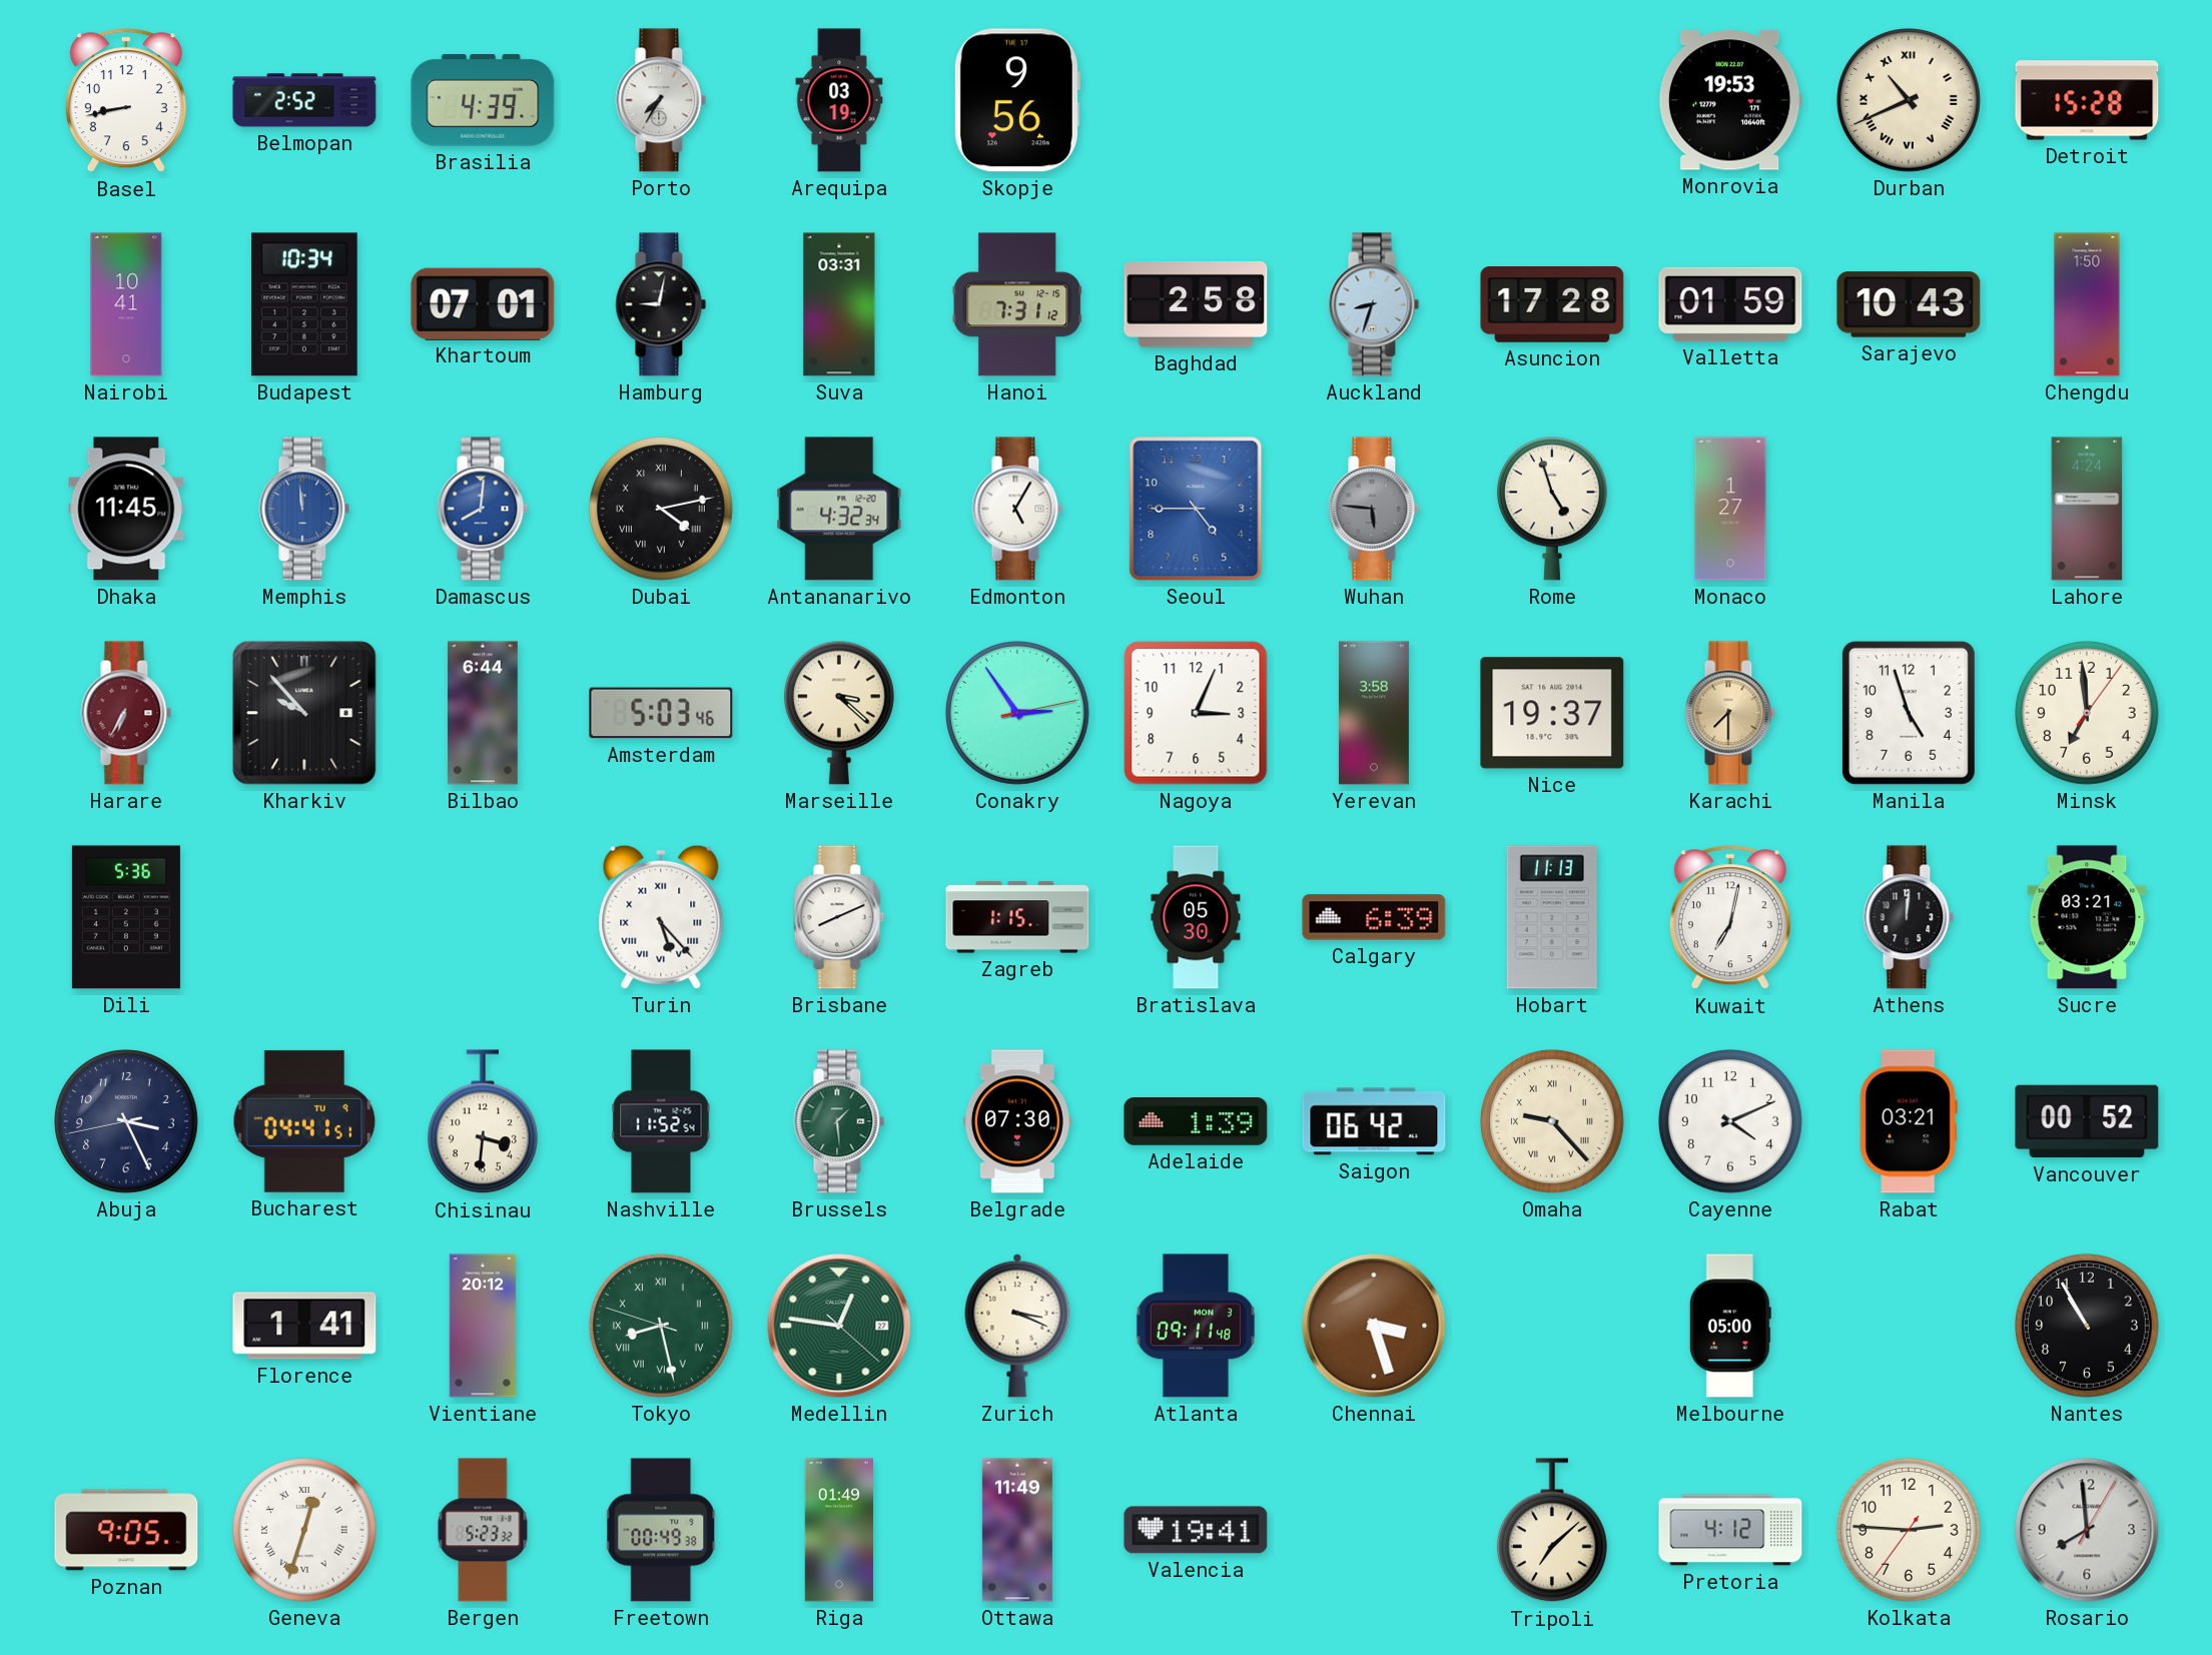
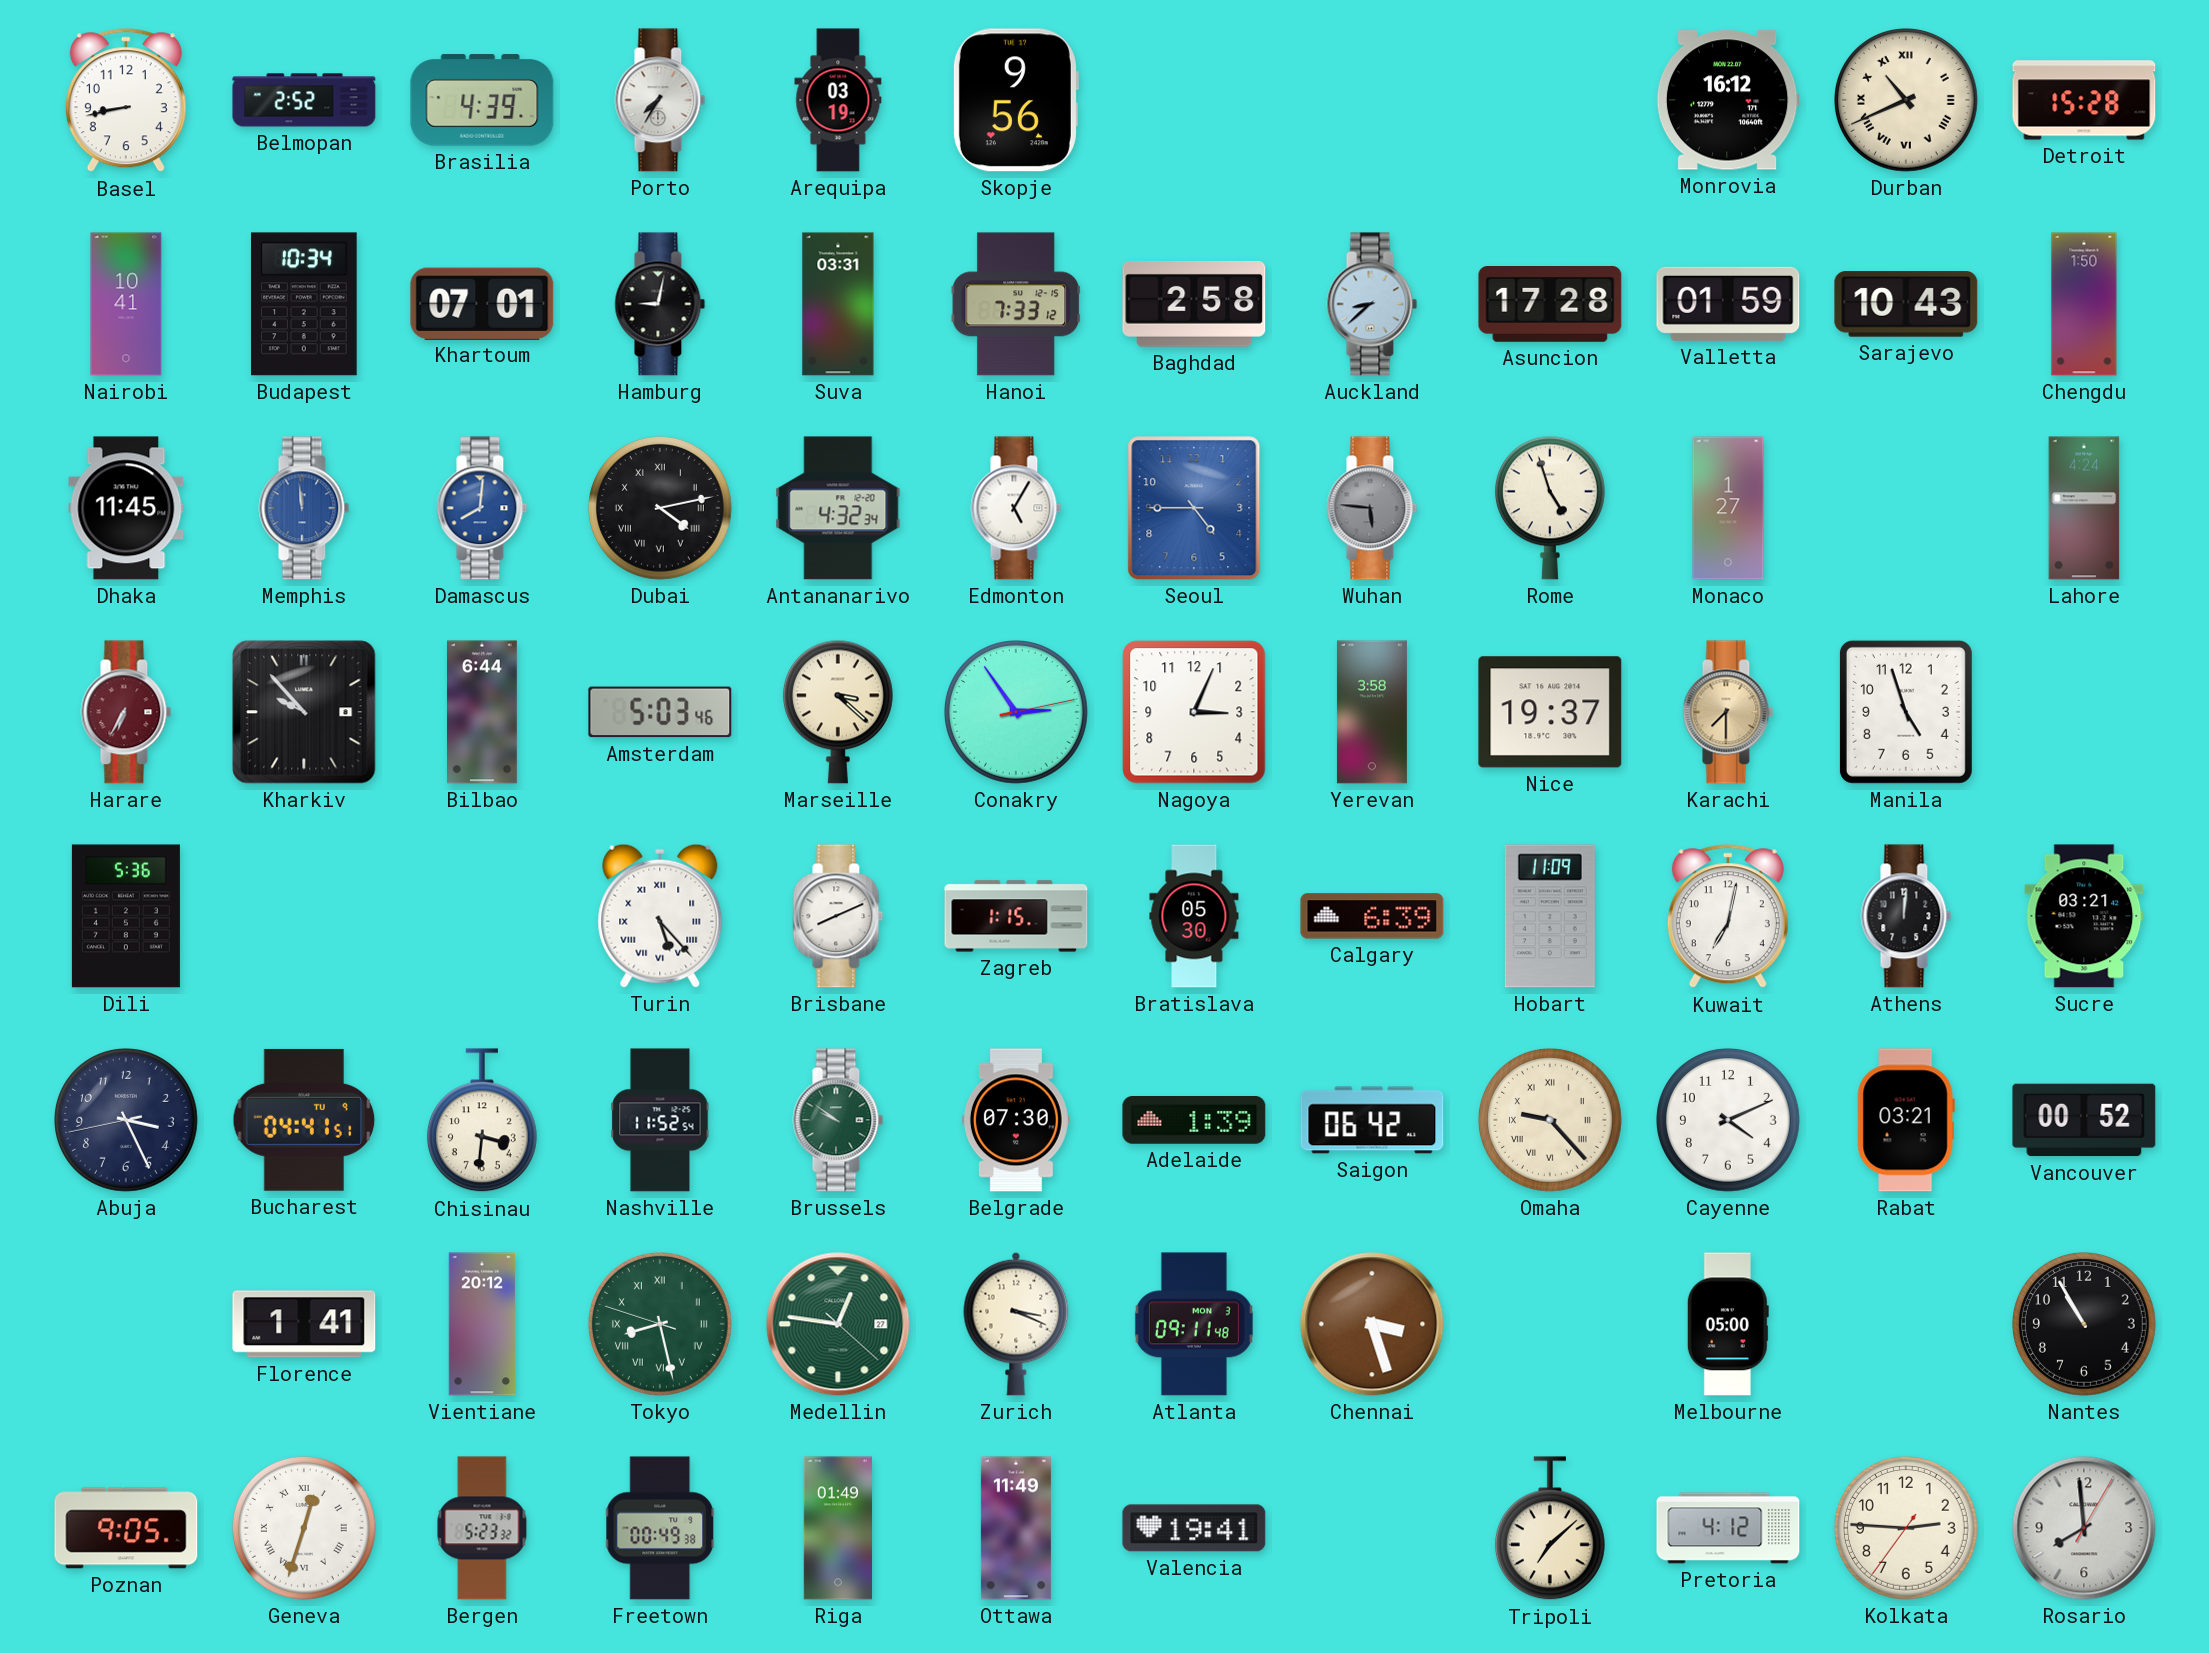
Monrovia: 19:53 -> 16:12
Hanoi: 7:31 -> 7:33
Auckland: 8:33 -> 8:38
Minsk: 6:59 -> none
Hobart: 11:13 -> 11:09
Brussels: 1:29 -> 9:51
